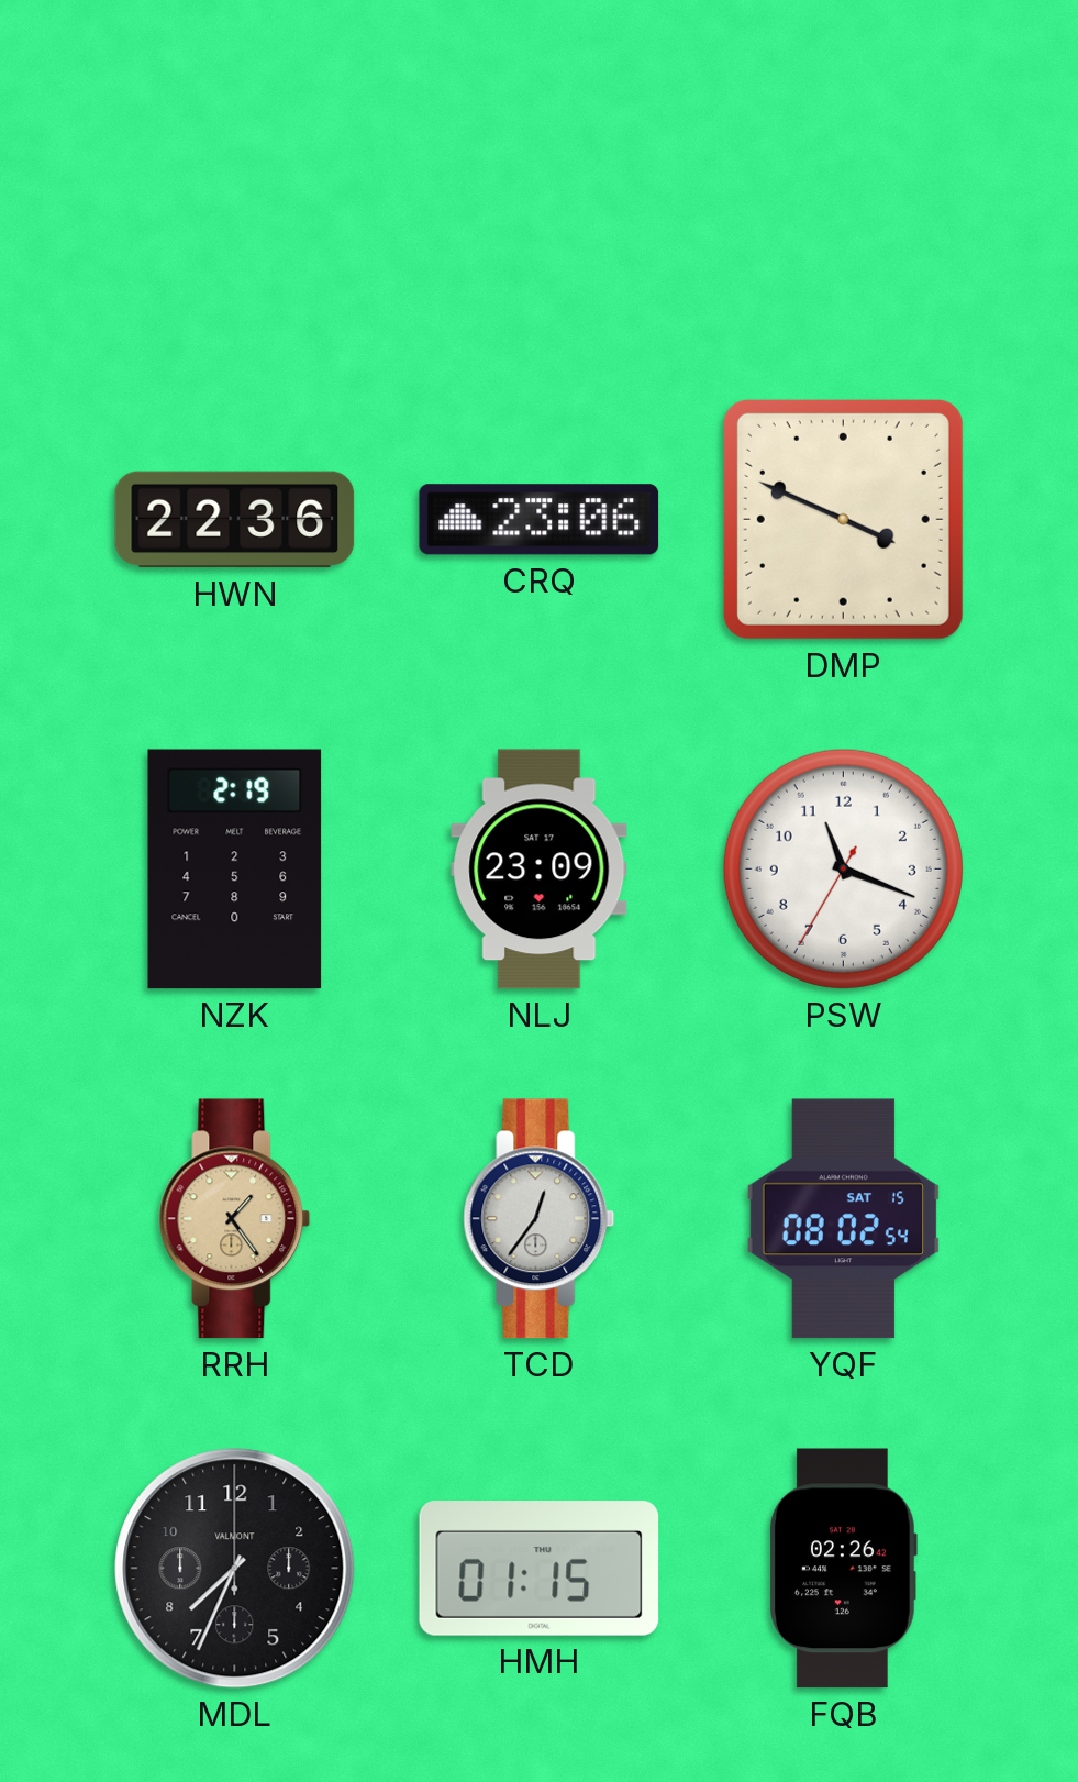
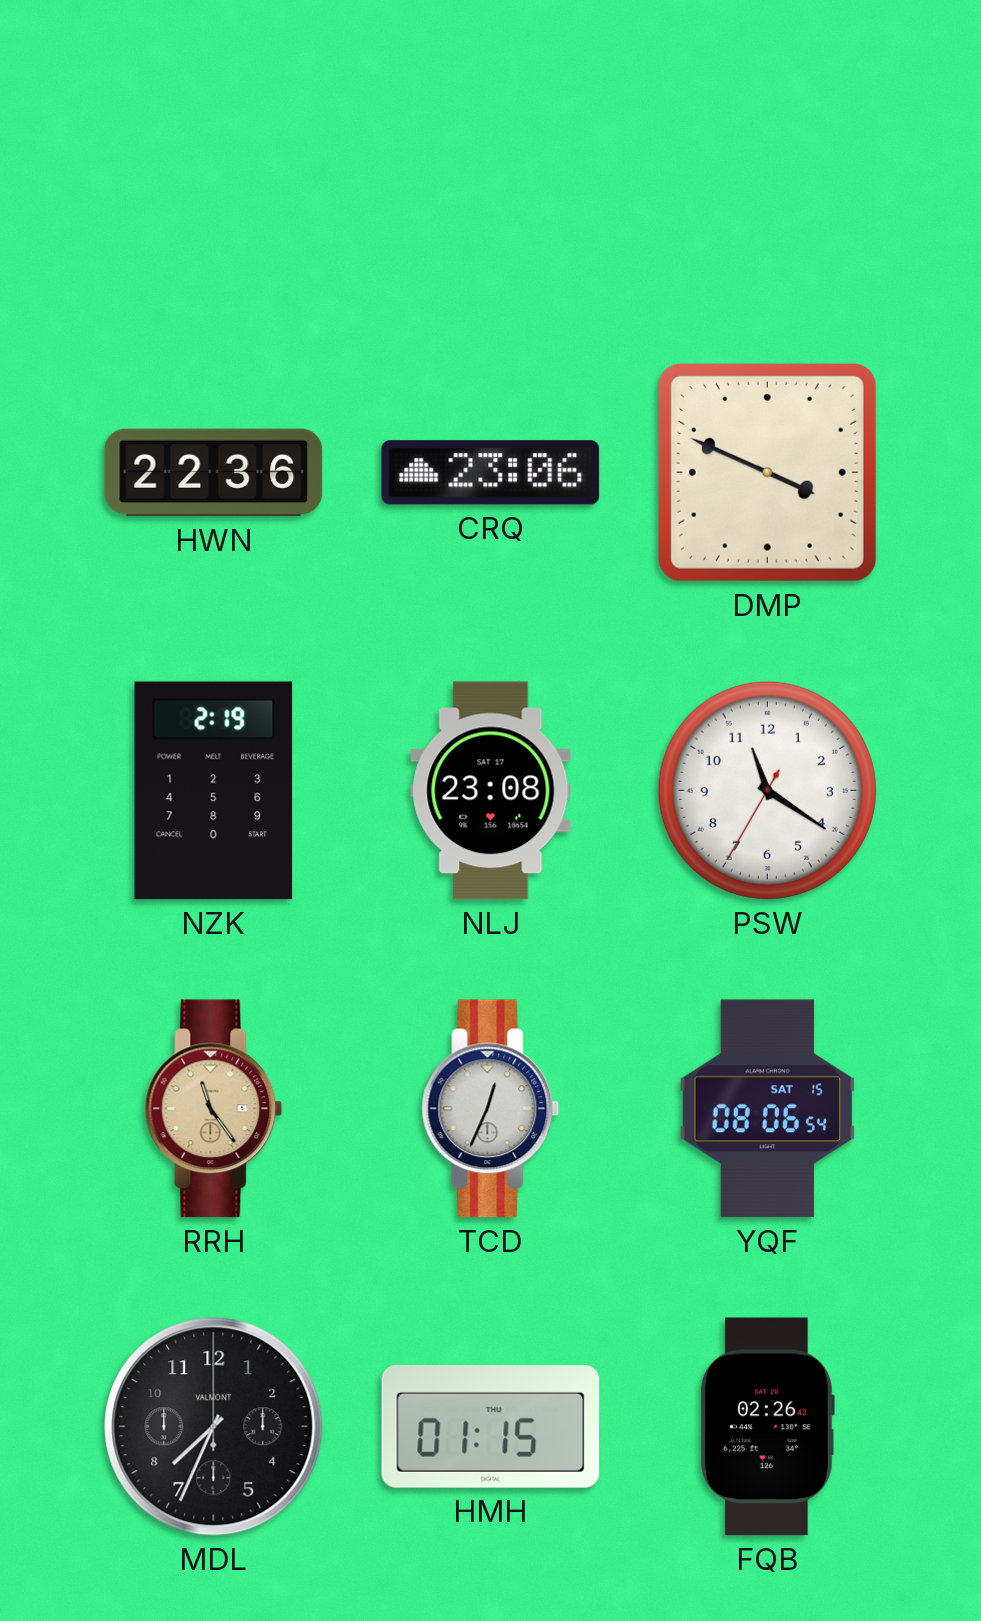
NLJ: 23:09 -> 23:08
PSW: 11:18 -> 11:20
RRH: 1:24 -> 11:24
TCD: 12:36 -> 12:34
YQF: 08:02 -> 08:06
